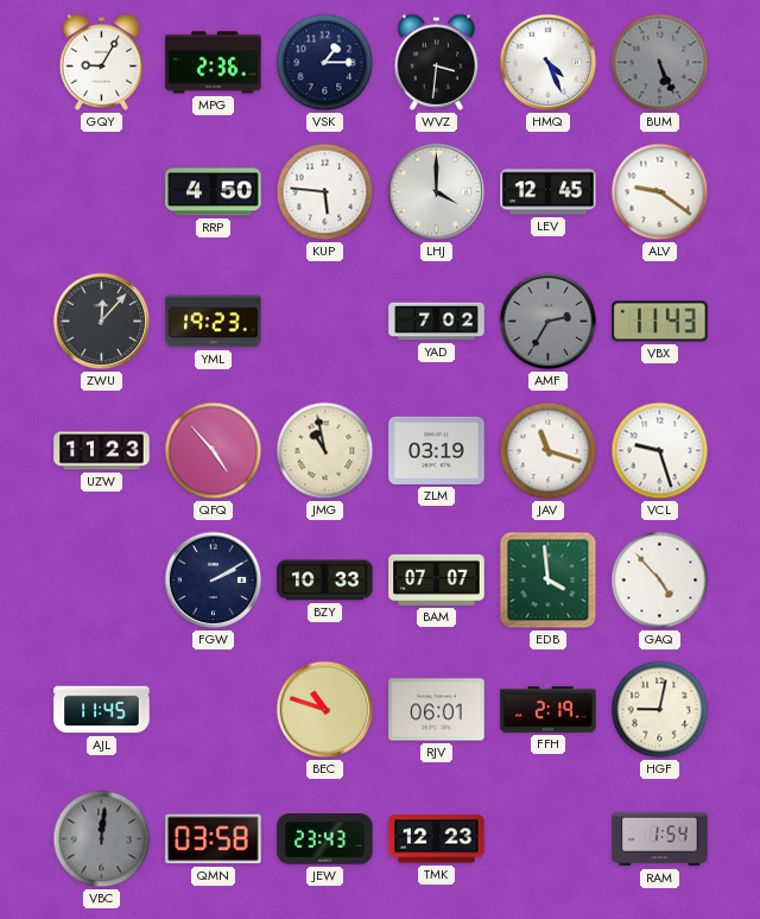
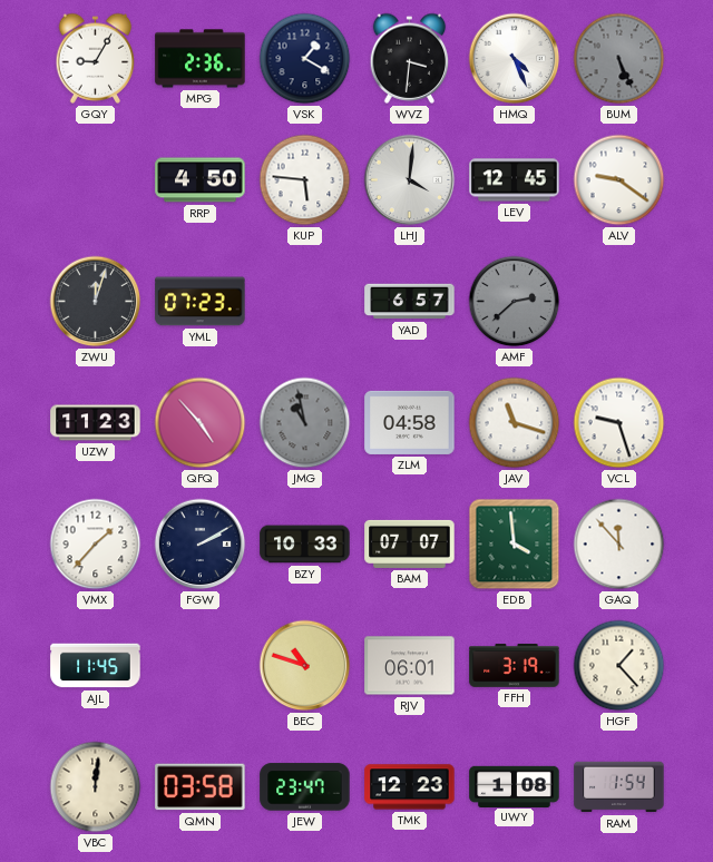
VSK: 1:15 -> 1:20
LHJ: 4:00 -> 4:01
ZWU: 12:07 -> 12:03
YML: 19:23 -> 07:23
YAD: 7:02 -> 6:57
AMF: 2:35 -> 2:38
VBX: 11:43 -> none
JMG dial: cream -> grey
ZLM: 03:19 -> 04:58
VMX: none -> 1:37
GAQ: 4:53 -> 11:53
FFH: 2:19 -> 3:19
HGF: 9:02 -> 1:23
VBC dial: grey -> cream
JEW: 23:43 -> 23:47
UWY: none -> 1:08
